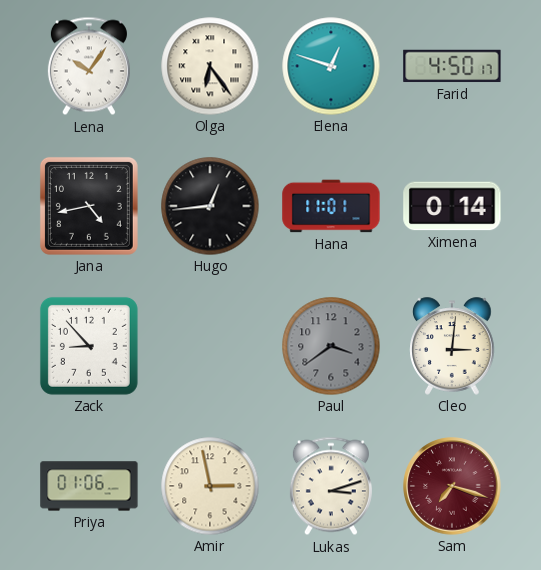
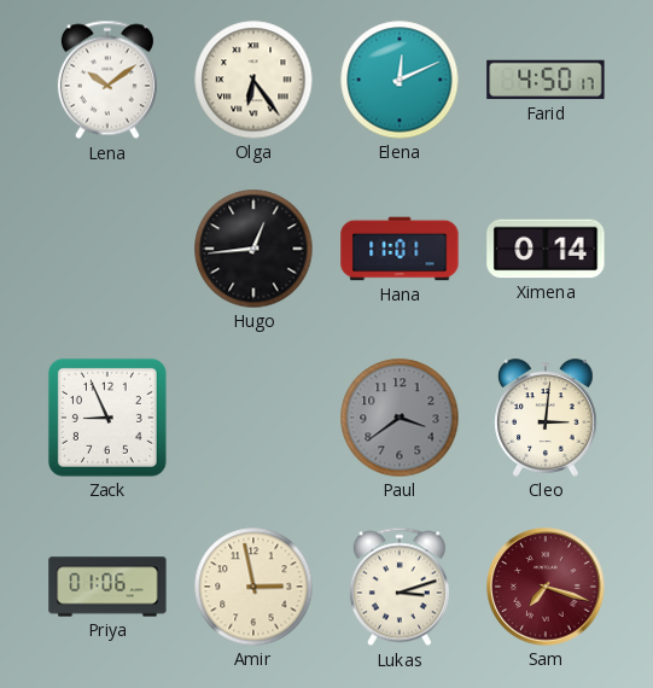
Lena: 10:06 -> 10:09
Elena: 12:48 -> 12:11
Jana: 4:43 -> none
Zack: 8:53 -> 8:56
